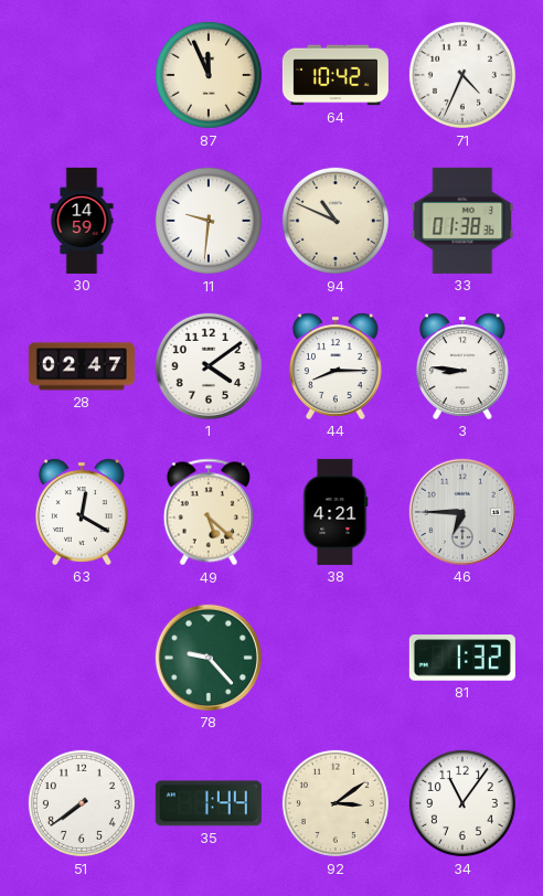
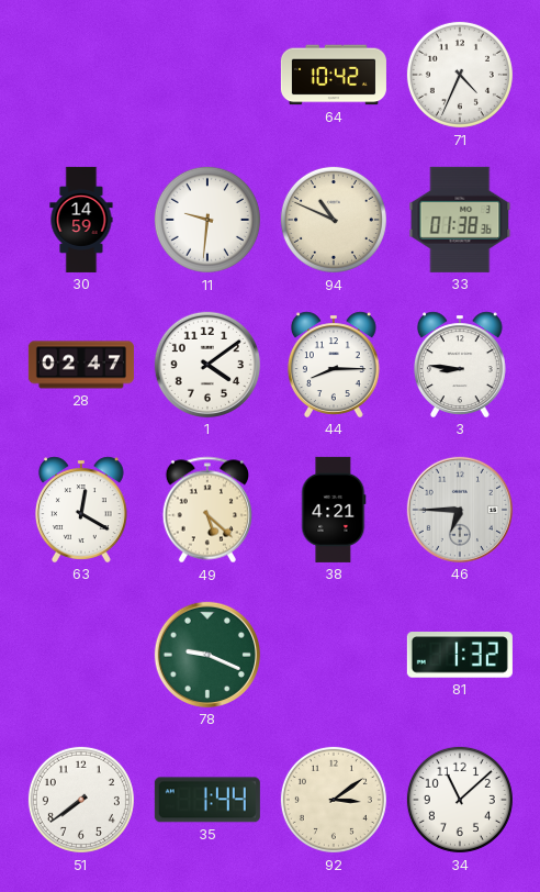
87: 11:56 -> none
78: 9:23 -> 9:19
34: 11:06 -> 11:08
